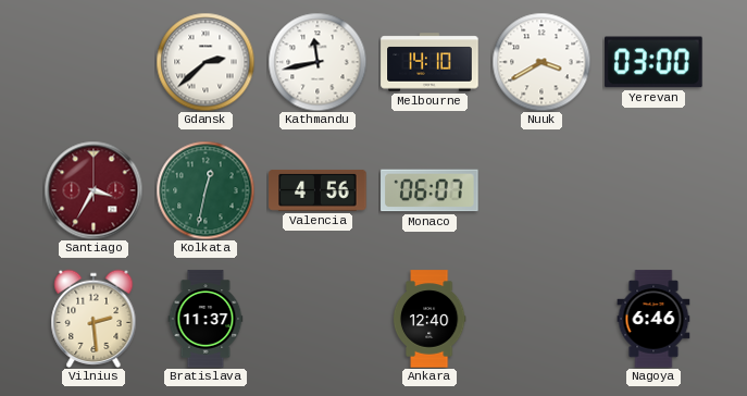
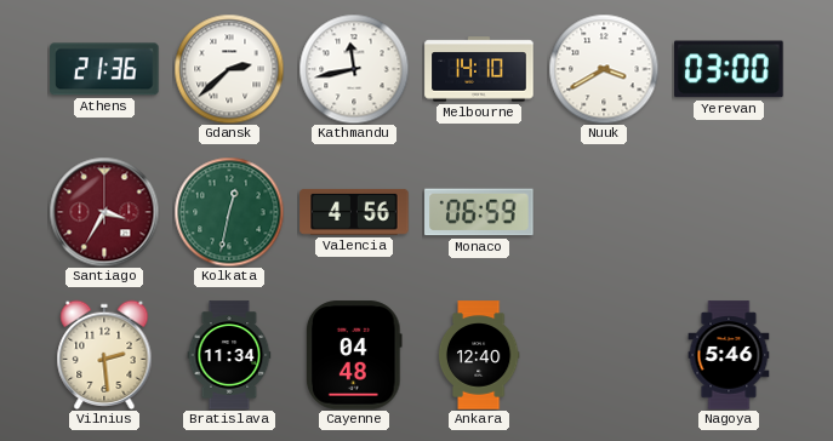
Athens: none -> 21:36
Monaco: 06:07 -> 06:59
Bratislava: 11:37 -> 11:34
Cayenne: none -> 04:48
Nagoya: 6:46 -> 5:46
